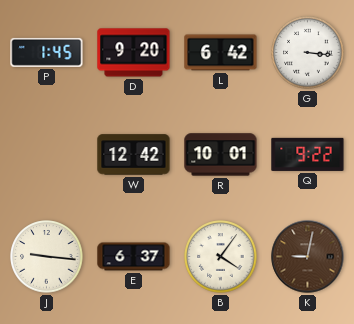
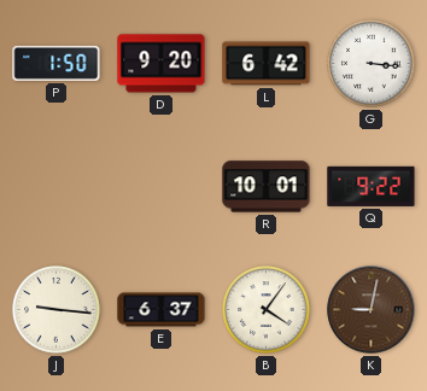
P: 1:45 -> 1:50
W: 12:42 -> none
